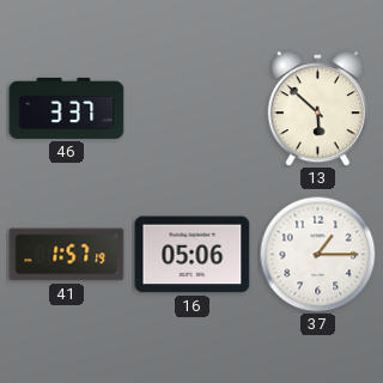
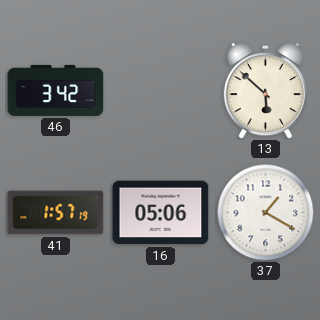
46: 3:37 -> 3:42
37: 1:15 -> 1:20
